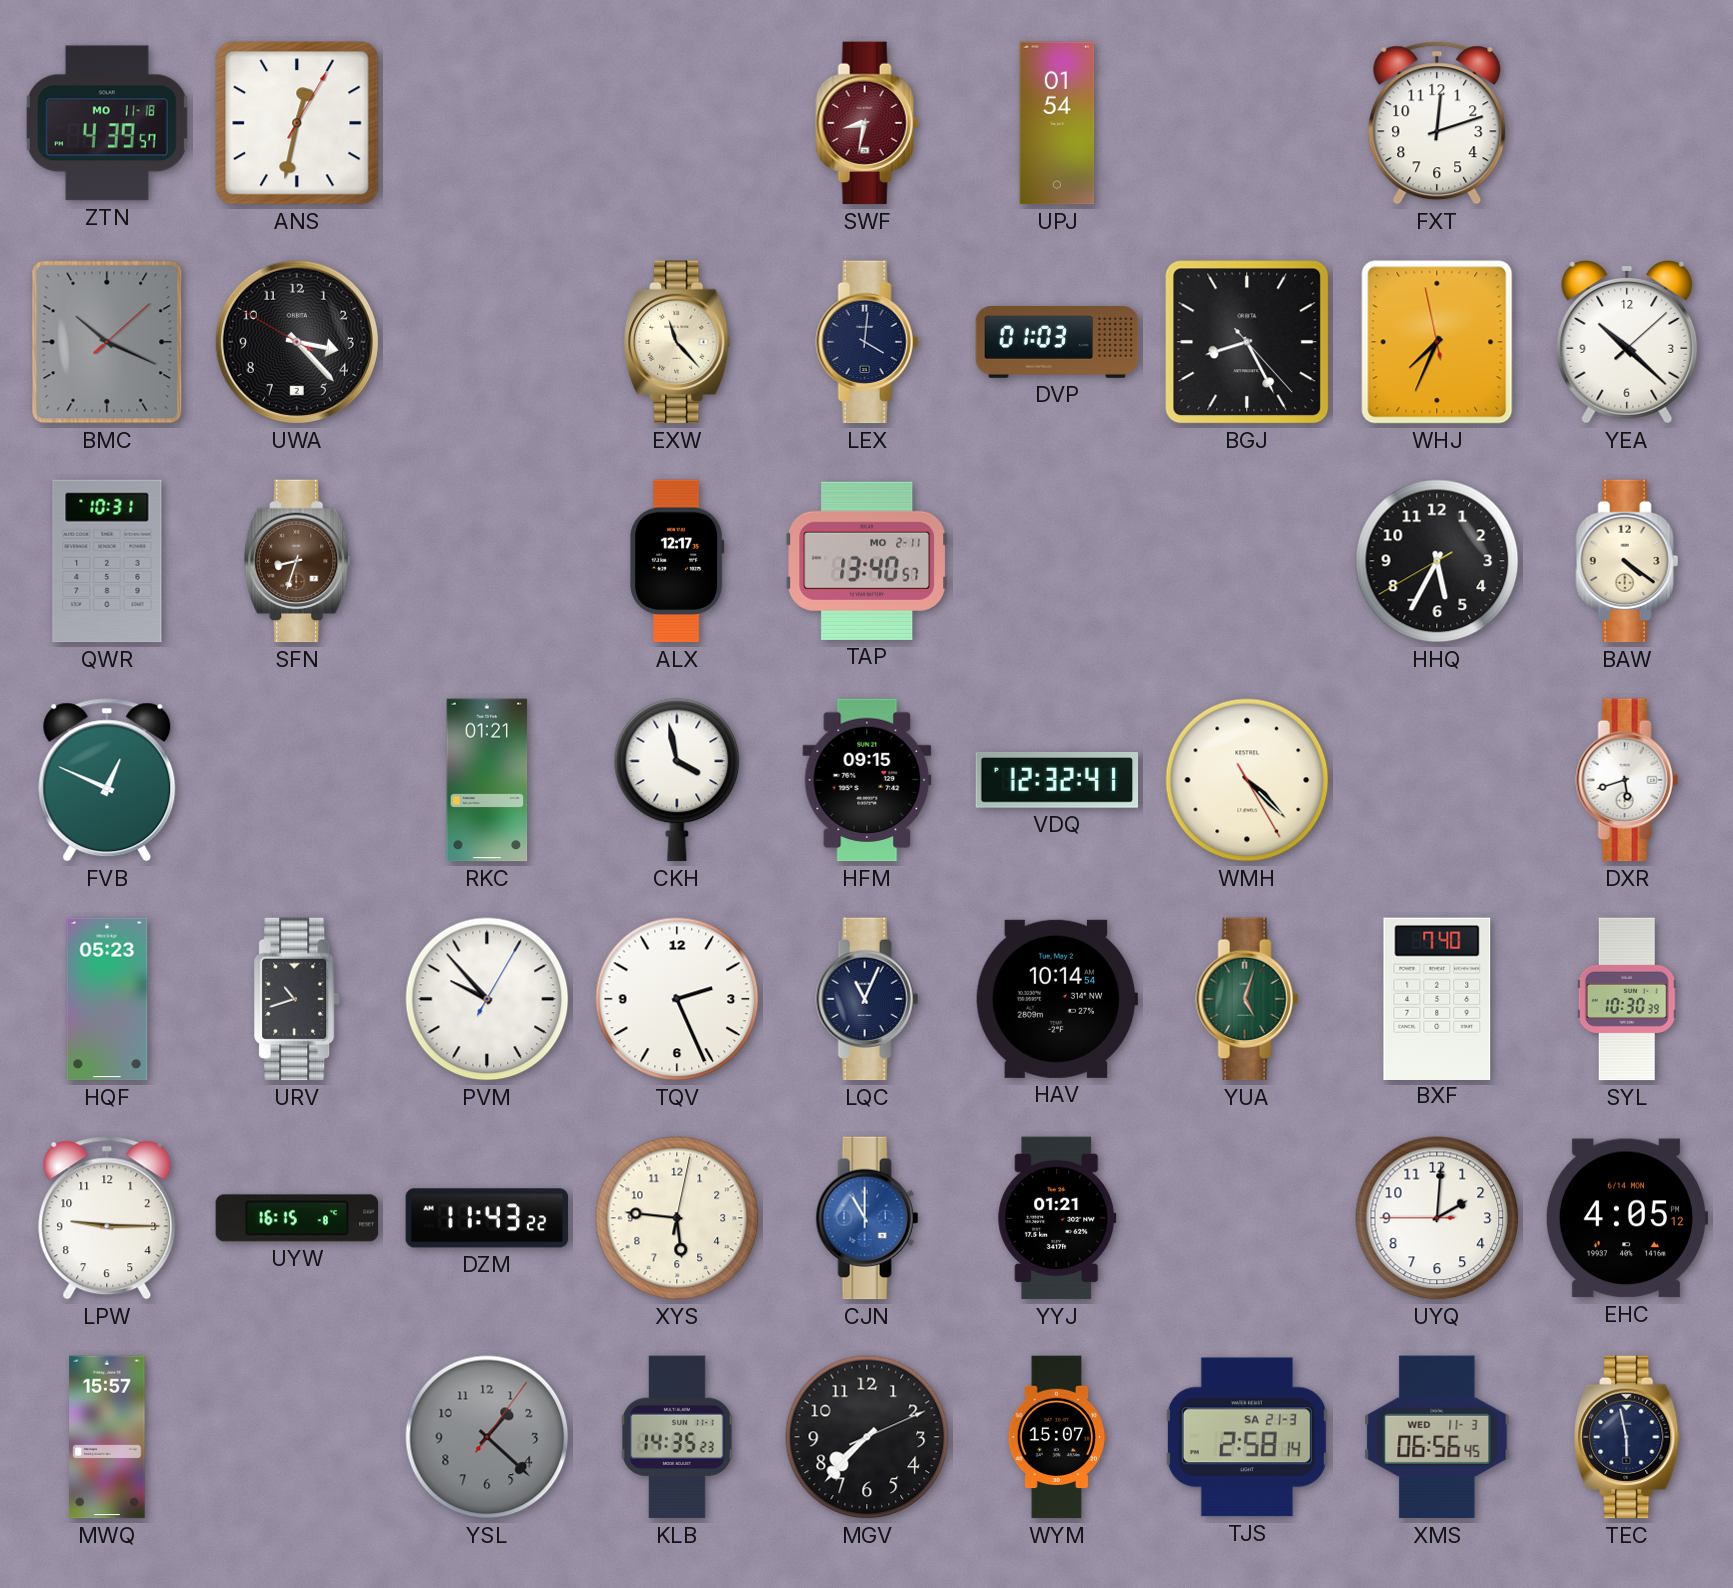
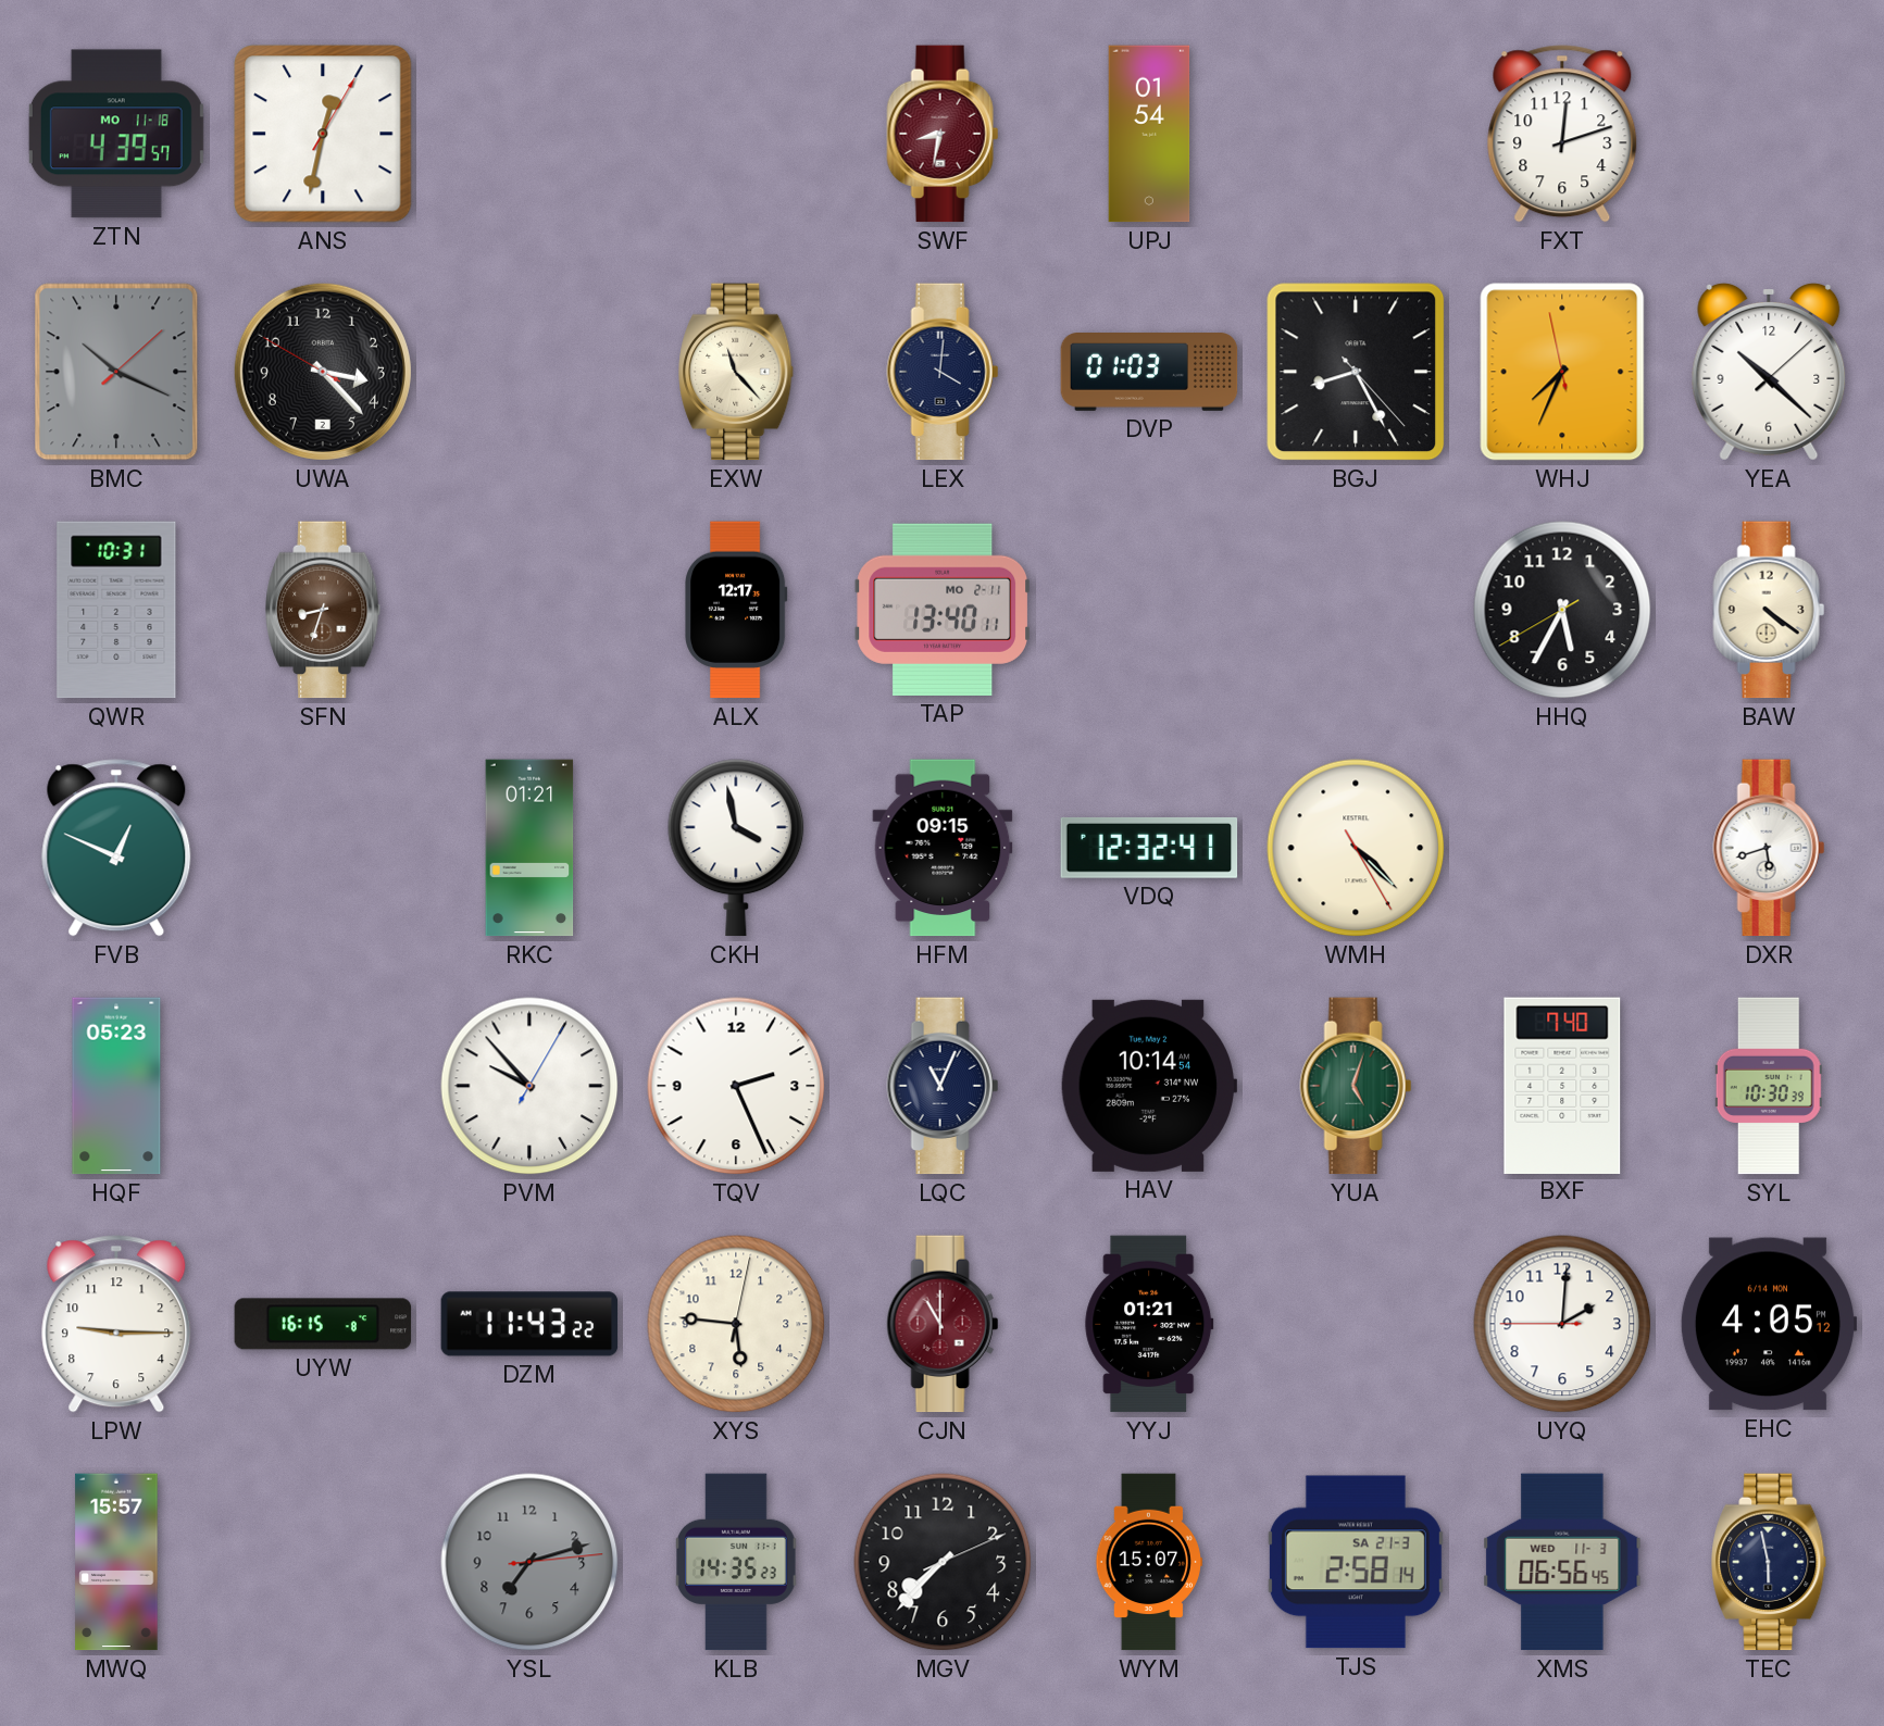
TAP: 13:40:57 -> 13:40:11
URV: 10:42 -> none
CJN dial: blue -> burgundy
YSL: 1:22 -> 7:12
